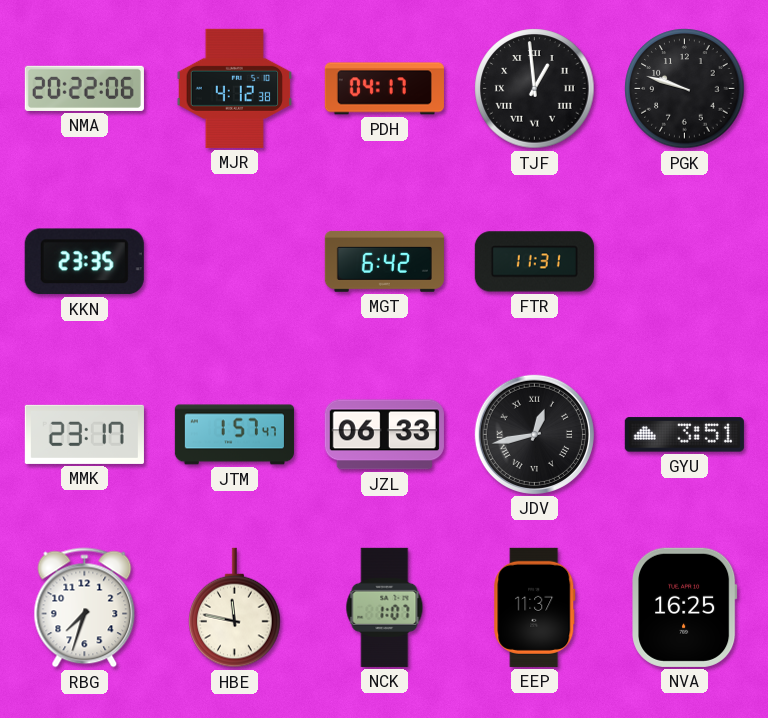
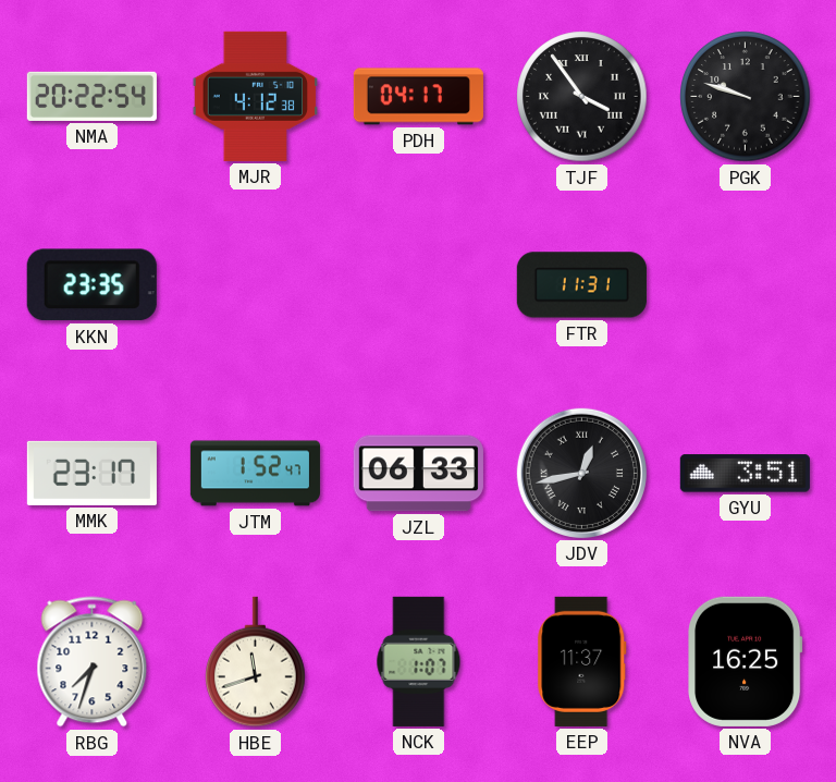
NMA: 20:22:06 -> 20:22:54
TJF: 12:59 -> 3:54
MGT: 6:42 -> none
JTM: 1:57 -> 1:52
HBE: 11:47 -> 11:42
